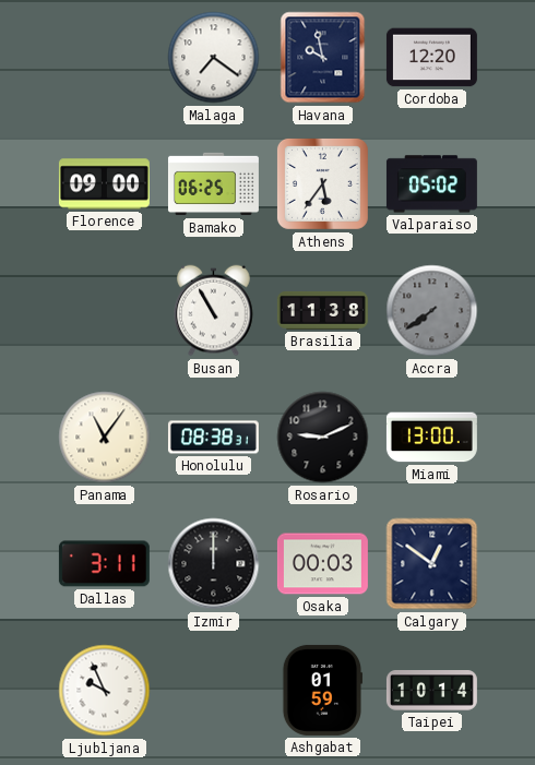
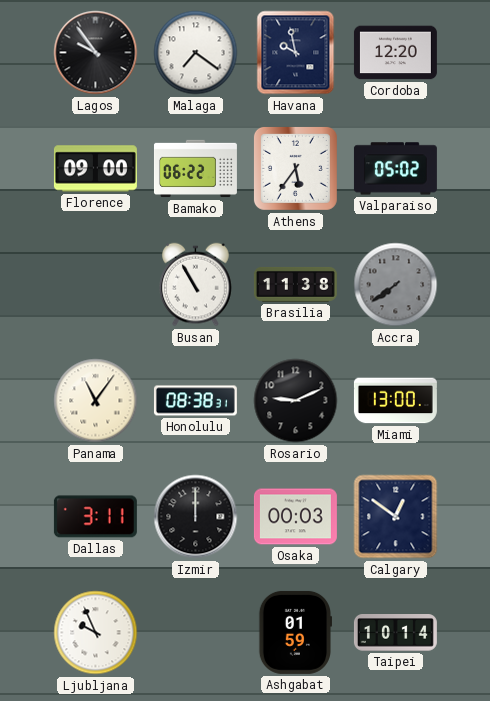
Lagos: none -> 9:54
Bamako: 06:25 -> 06:22
